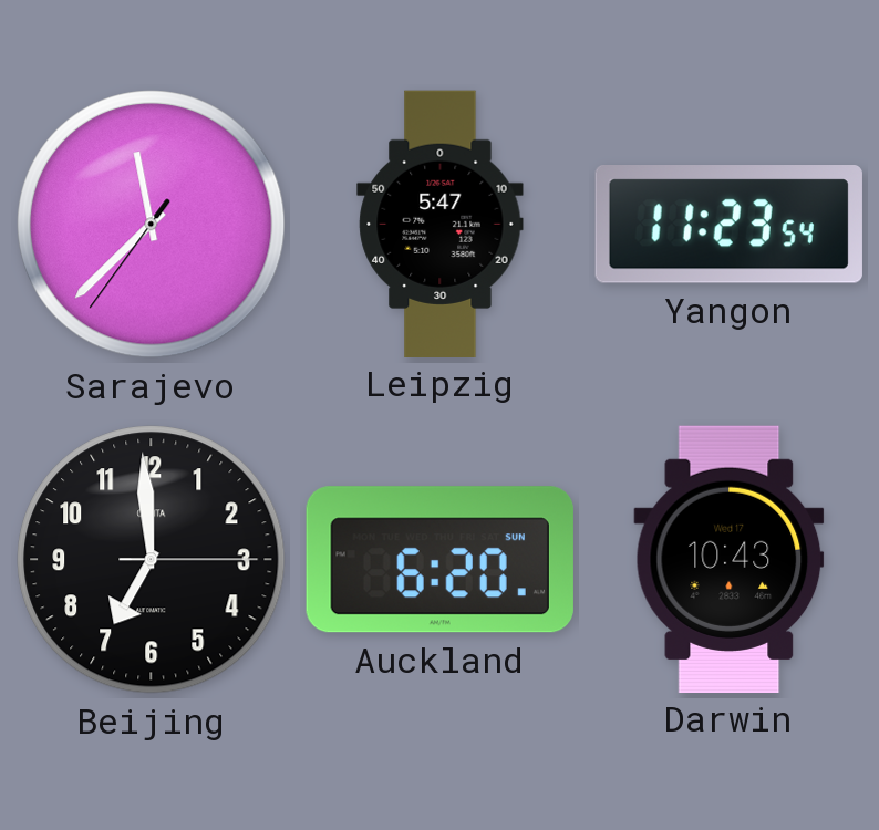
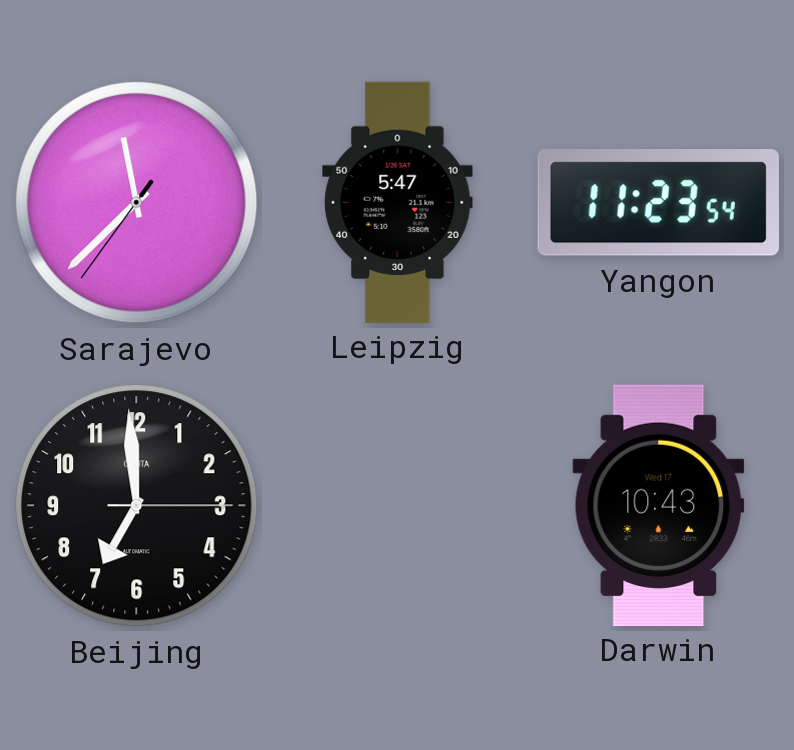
Auckland: 6:20 -> none
